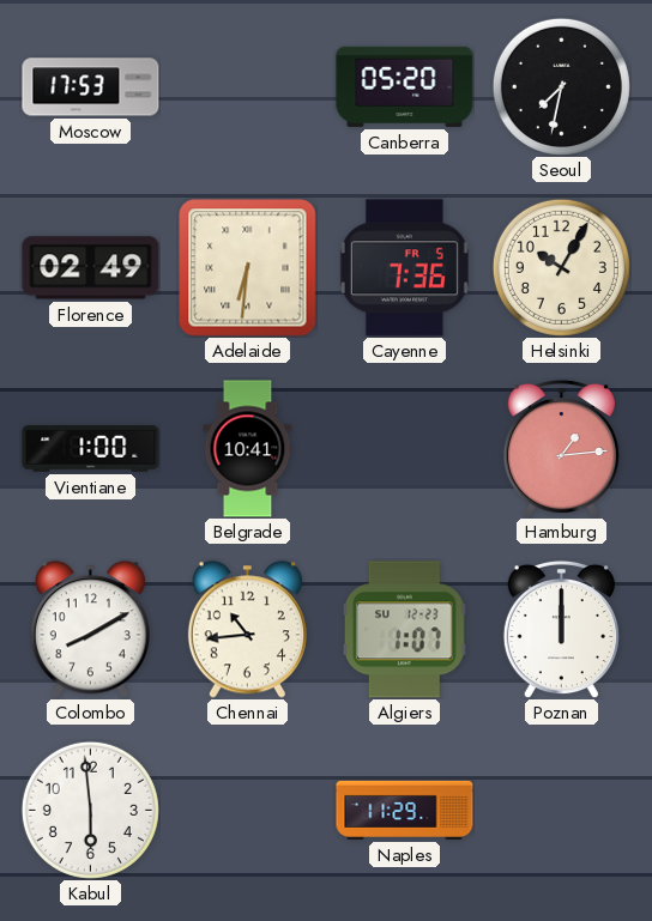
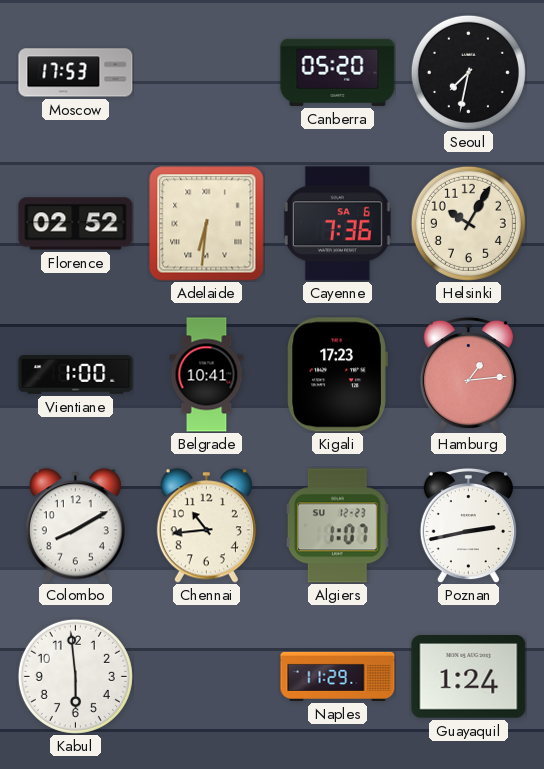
Florence: 02:49 -> 02:52
Cayenne date: FR 5 -> SA 6
Kigali: none -> 17:23
Poznan: 12:00 -> 2:43
Guayaquil: none -> 1:24
